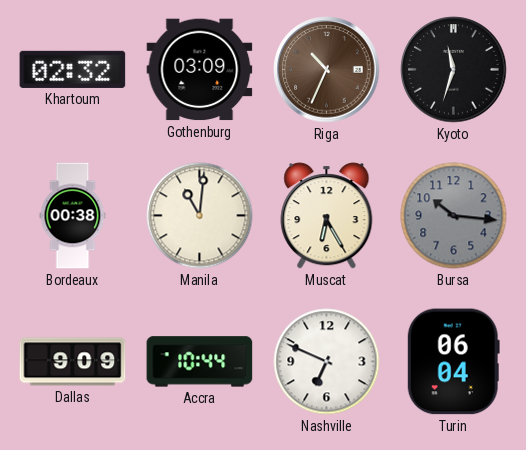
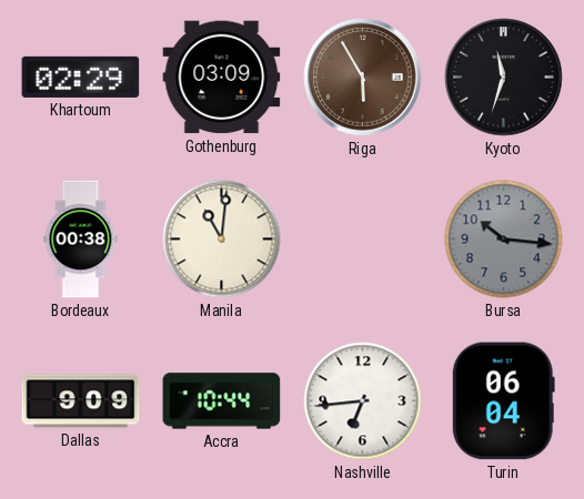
Khartoum: 02:32 -> 02:29
Riga: 10:34 -> 5:55
Muscat: 6:25 -> none
Nashville: 6:49 -> 6:44
